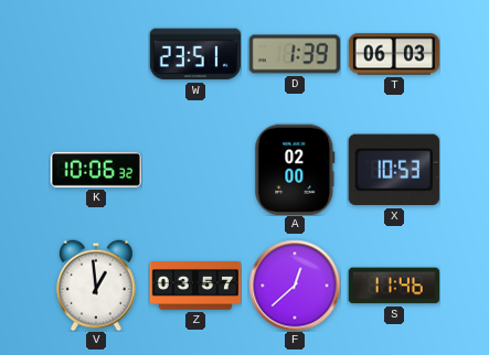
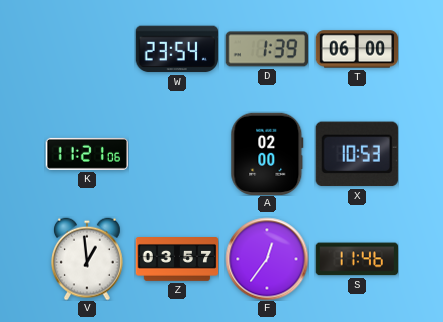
W: 23:51 -> 23:54
T: 06:03 -> 06:00
K: 10:06 -> 11:21
F: 12:38 -> 12:36
